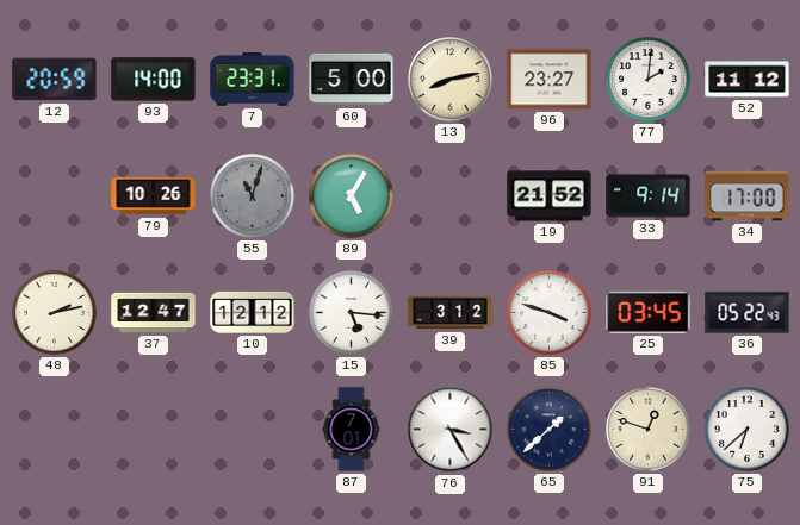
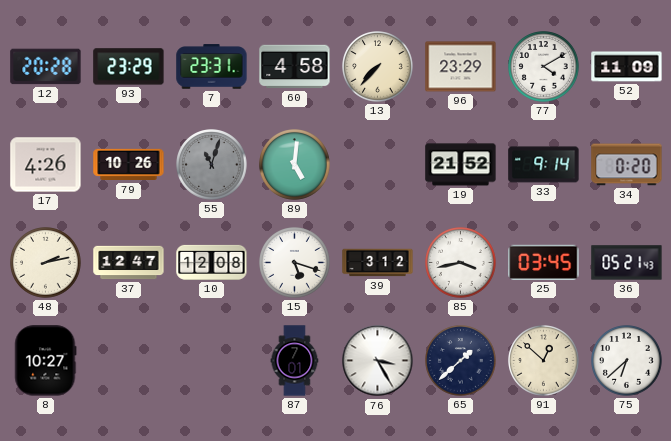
12: 20:59 -> 20:28
93: 14:00 -> 23:29
60: 5:00 -> 4:58
13: 8:13 -> 7:37
96: 23:27 -> 23:29
77: 2:01 -> 4:10
52: 11:12 -> 11:09
17: none -> 4:26
89: 5:05 -> 5:01
34: 17:00 -> 0:20
10: 12:12 -> 12:08
15: 5:16 -> 5:18
85: 3:48 -> 3:43
36: 05:22 -> 05:21
8: none -> 10:27
91: 12:48 -> 12:52
